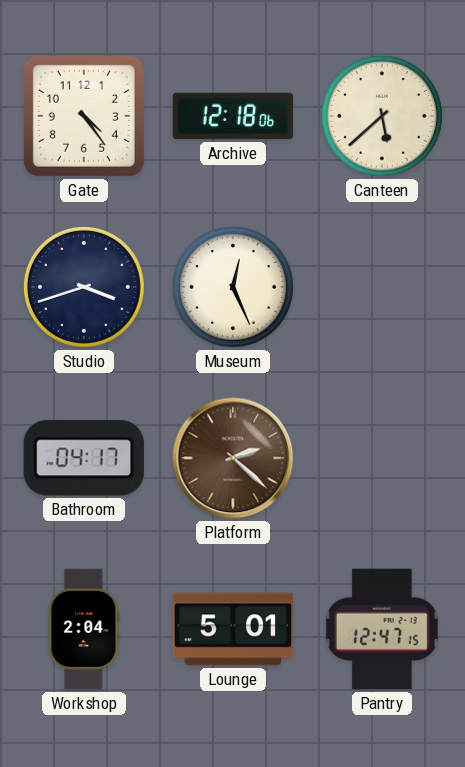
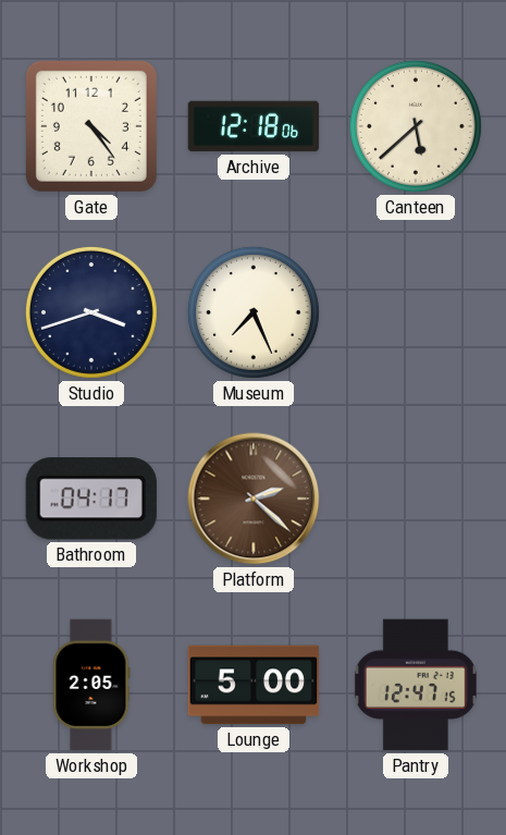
Museum: 12:26 -> 7:26
Workshop: 2:04 -> 2:05
Lounge: 5:01 -> 5:00
